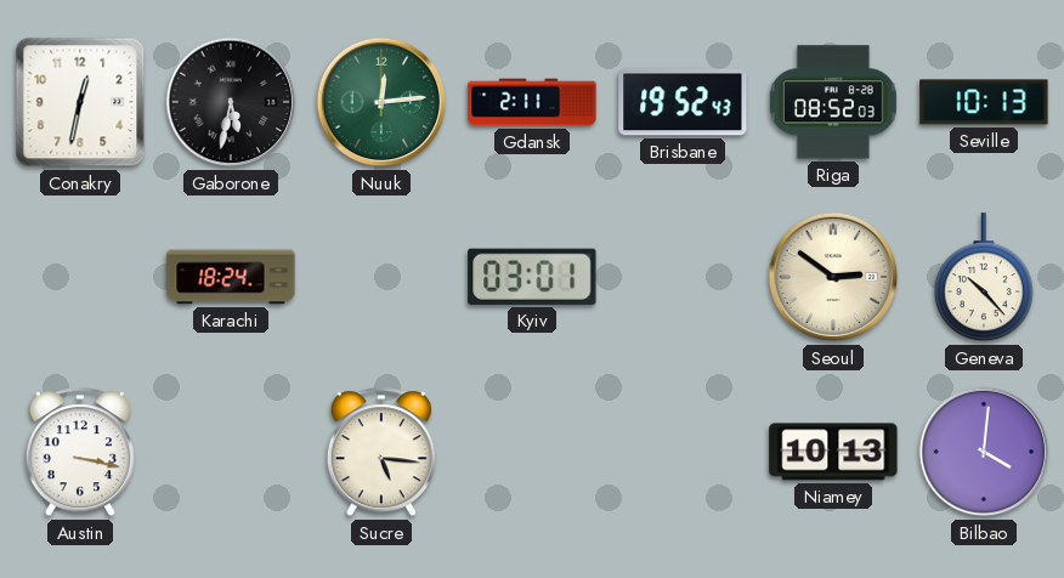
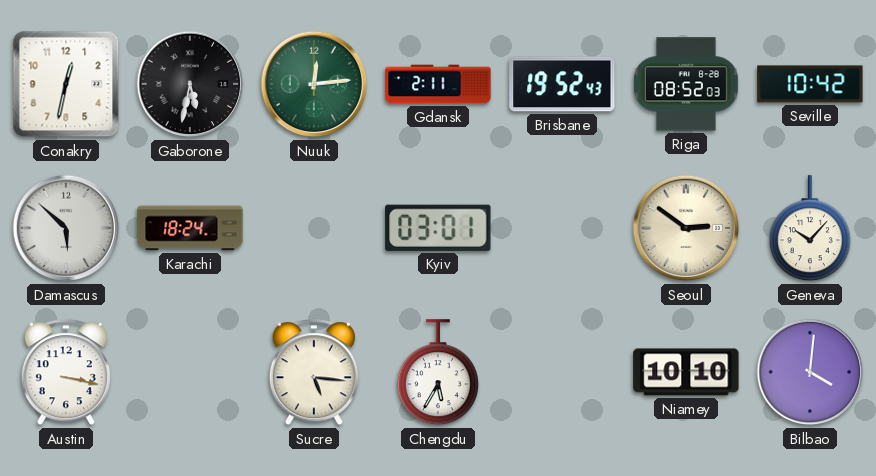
Seville: 10:13 -> 10:42
Damascus: none -> 5:52
Geneva: 10:23 -> 10:07
Chengdu: none -> 5:35
Niamey: 10:13 -> 10:10
